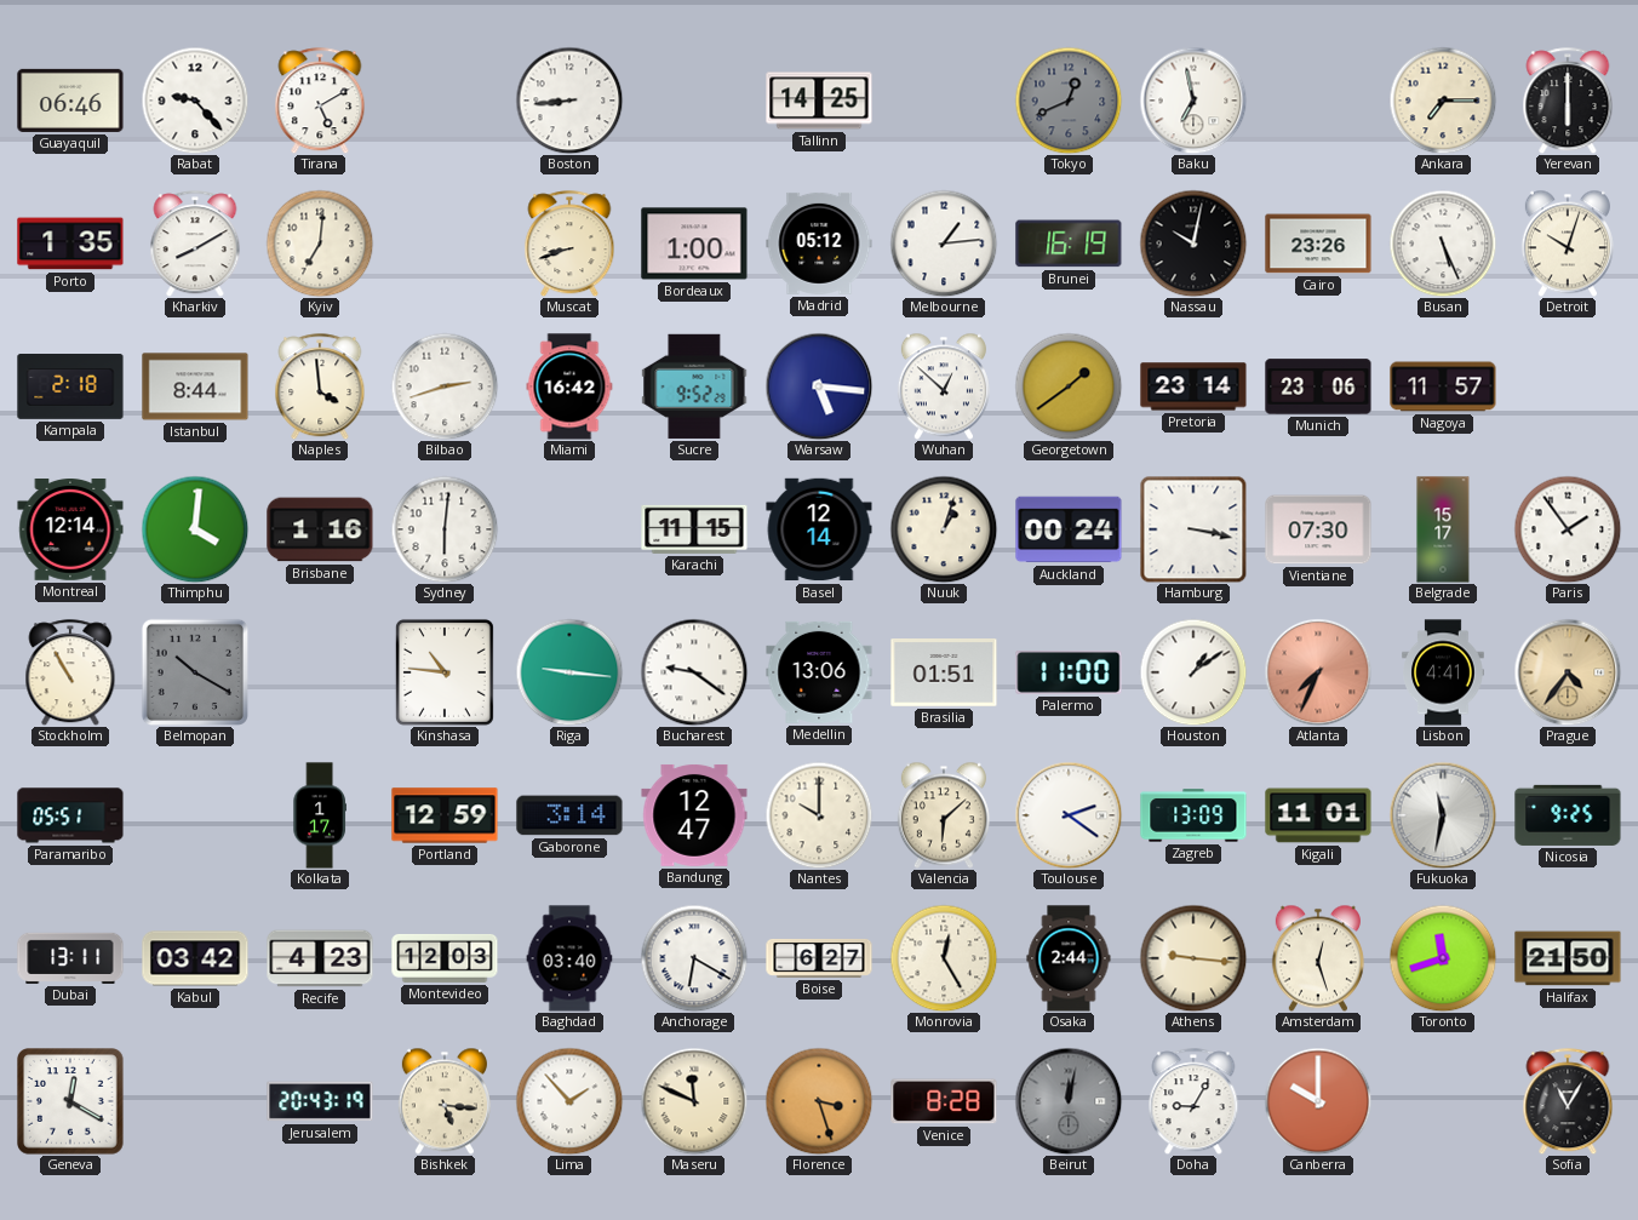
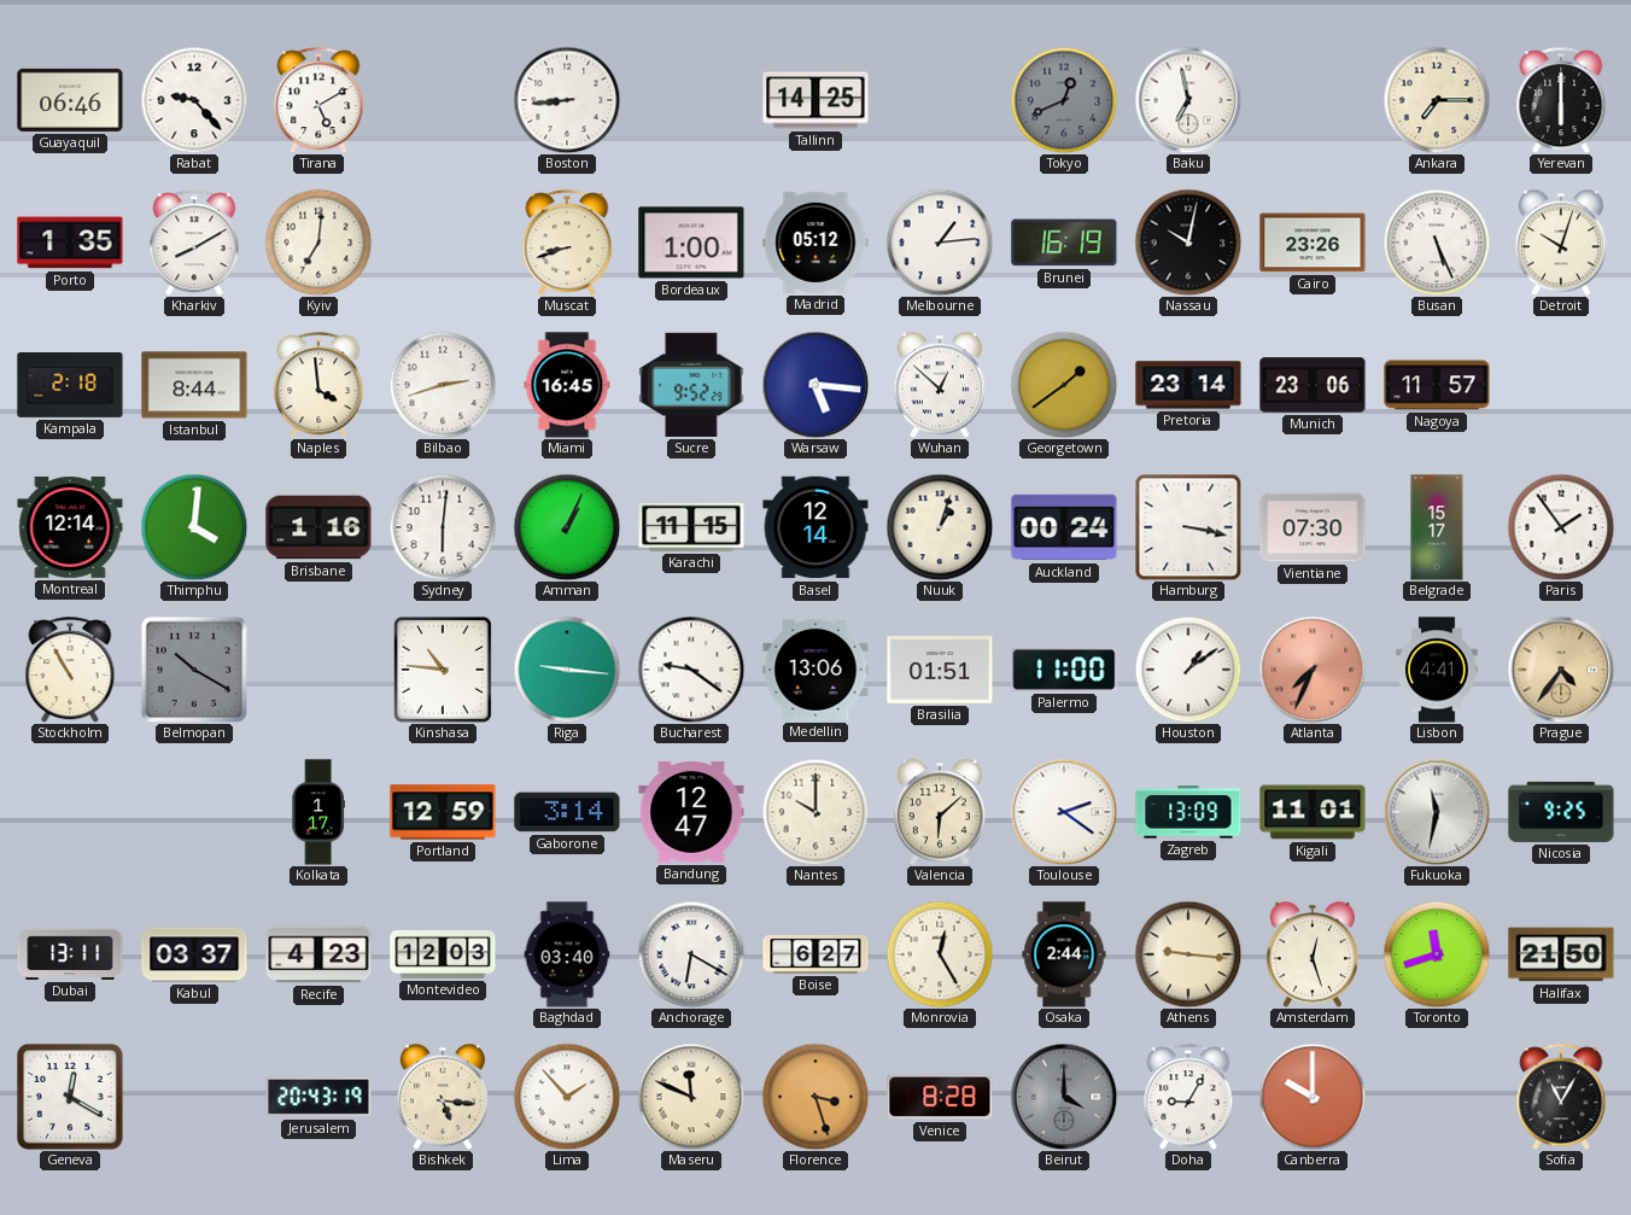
Miami: 16:42 -> 16:45
Amman: none -> 1:04
Paramaribo: 05:51 -> none
Kabul: 03:42 -> 03:37
Beirut: 12:02 -> 4:00
